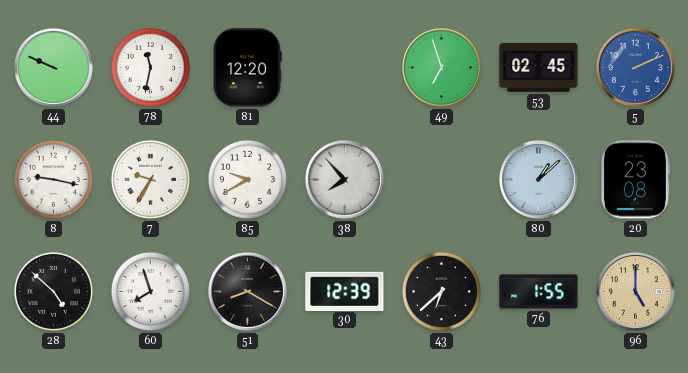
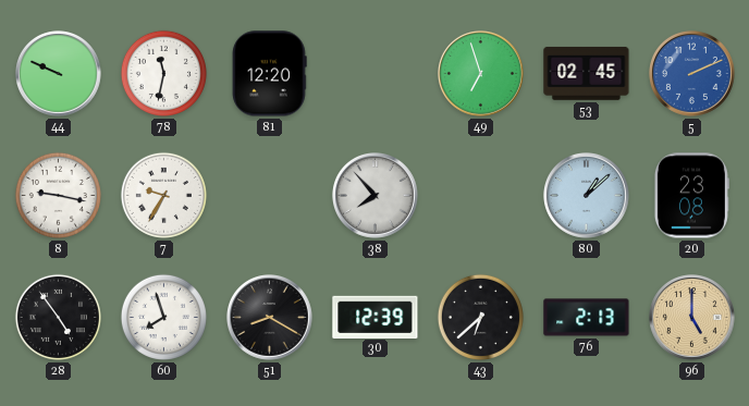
85: 9:40 -> none
28: 4:52 -> 4:54
76: 1:55 -> 2:13
